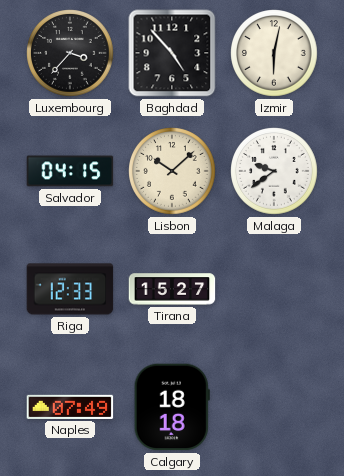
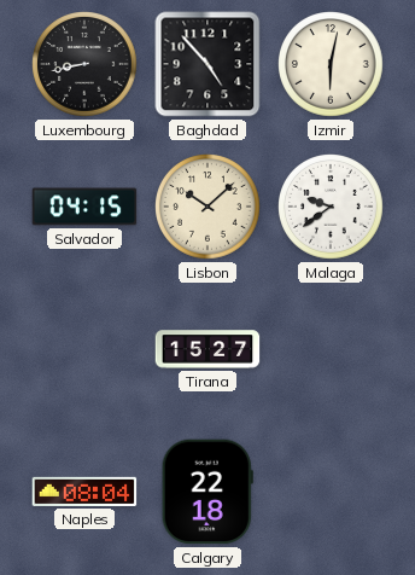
Luxembourg: 3:37 -> 8:43
Riga: 12:33 -> none
Naples: 07:49 -> 08:04
Calgary: 18:18 -> 22:18
